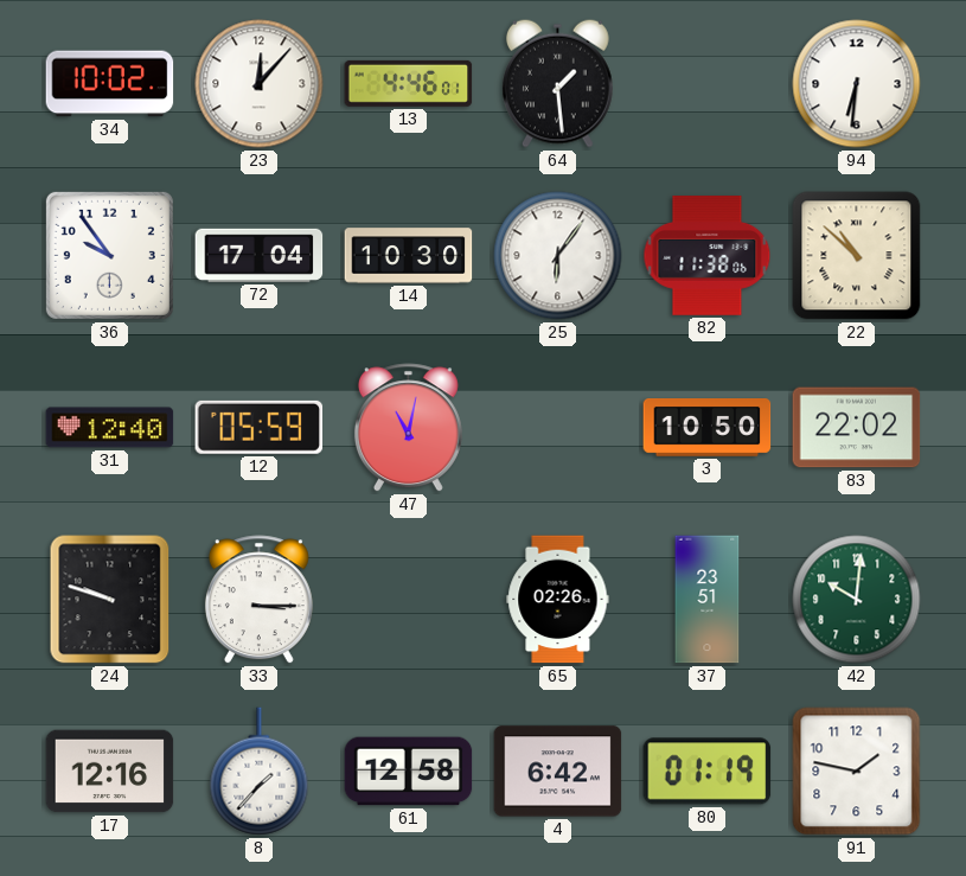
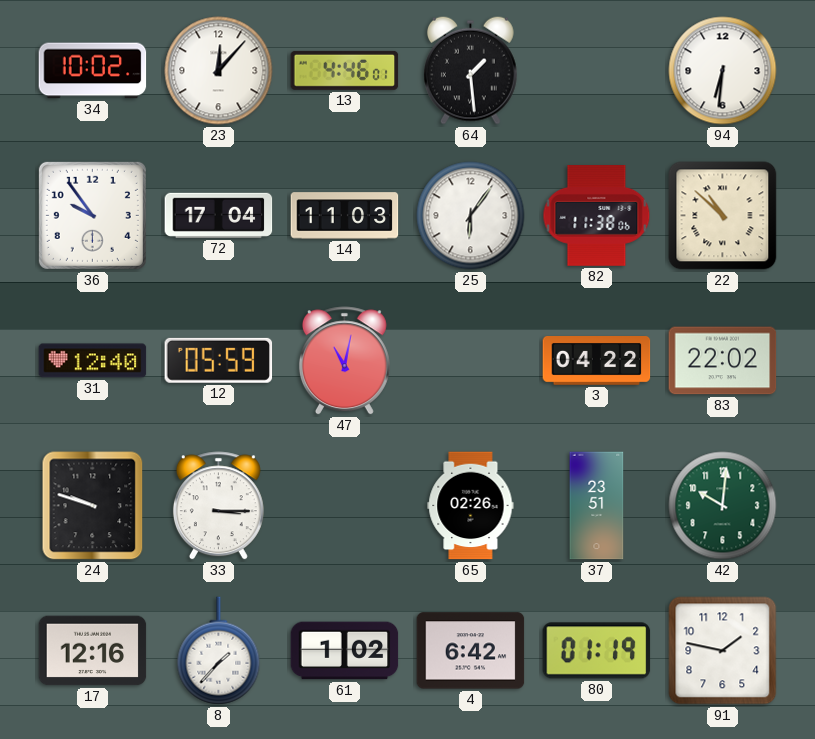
14: 10:30 -> 11:03
3: 10:50 -> 04:22
61: 12:58 -> 1:02
